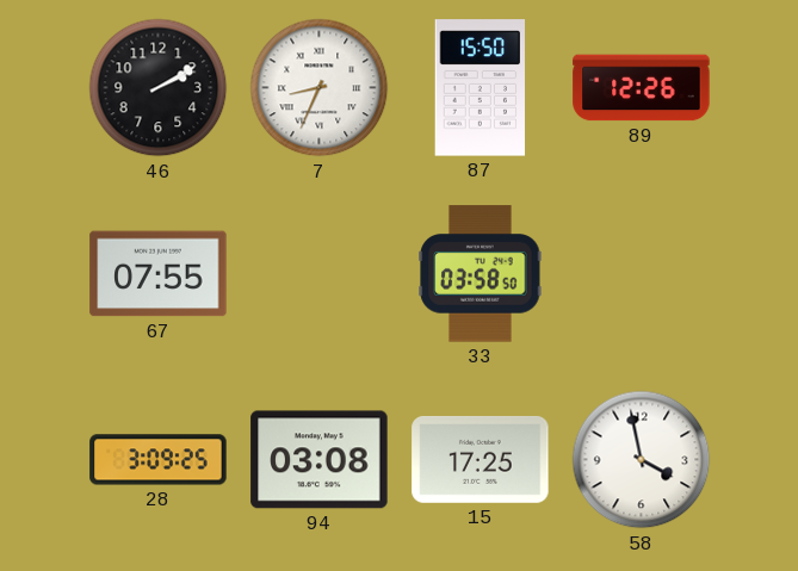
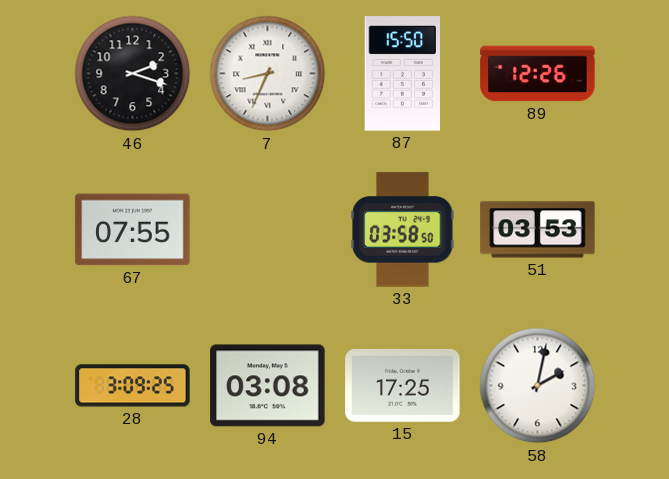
46: 2:10 -> 2:18
51: none -> 03:53
58: 3:58 -> 2:02
